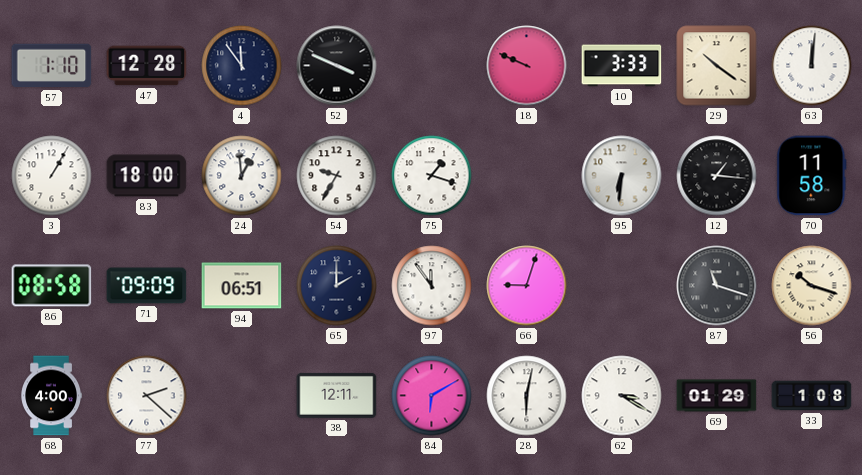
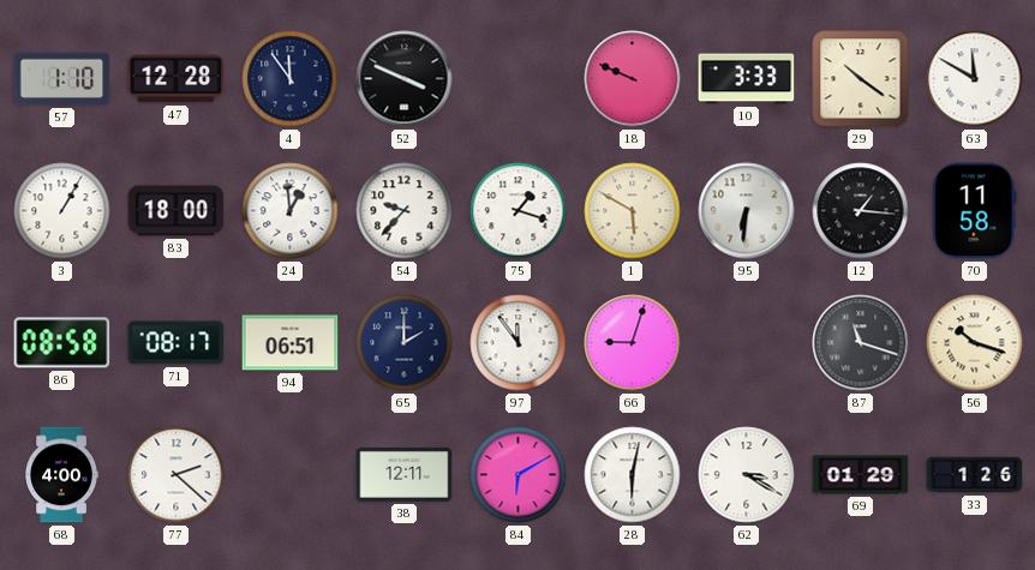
63: 12:01 -> 11:50
54: 9:35 -> 9:37
1: none -> 5:50
71: 09:09 -> 08:17
33: 1:08 -> 1:26
